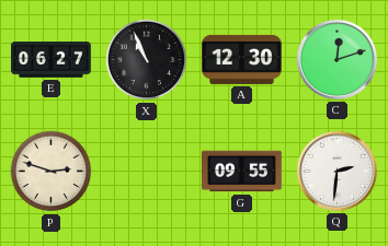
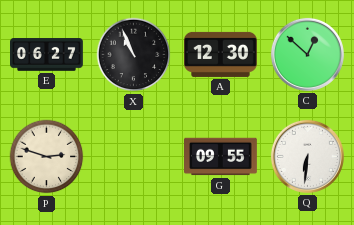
C: 12:12 -> 12:52
Q: 2:31 -> 6:31
